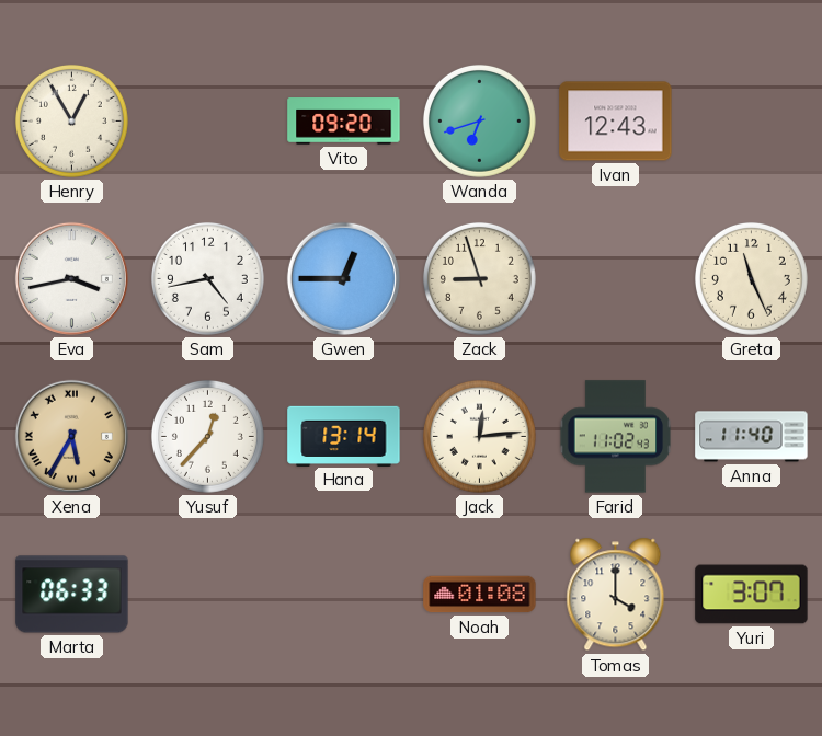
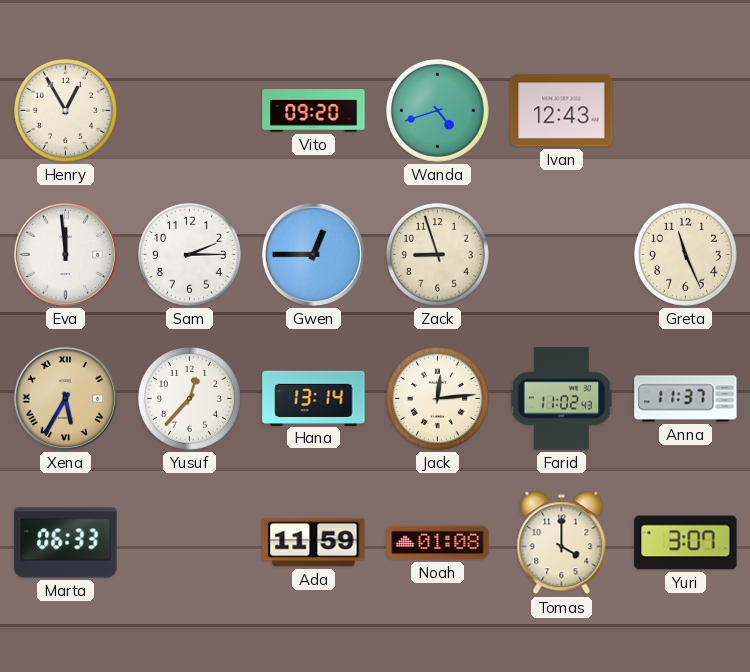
Wanda: 6:42 -> 4:42
Eva: 3:43 -> 11:59
Sam: 4:43 -> 2:15
Anna: 11:40 -> 11:37
Ada: none -> 11:59
